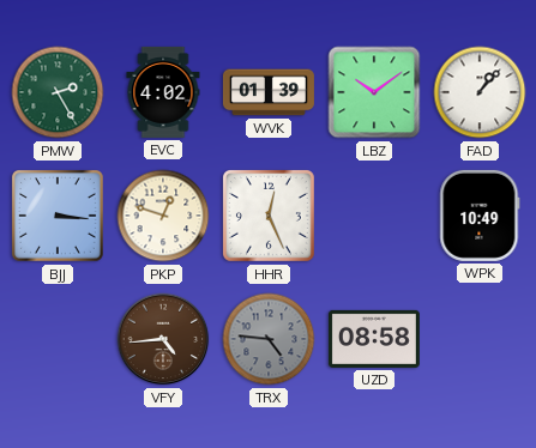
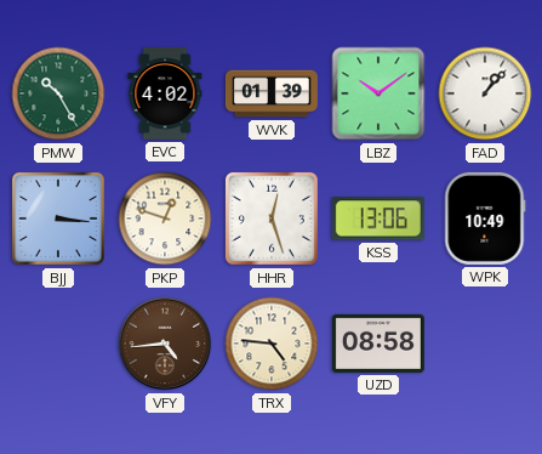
PMW: 2:25 -> 10:25
HHR: 12:26 -> 12:27
KSS: none -> 13:06
TRX dial: grey -> cream
